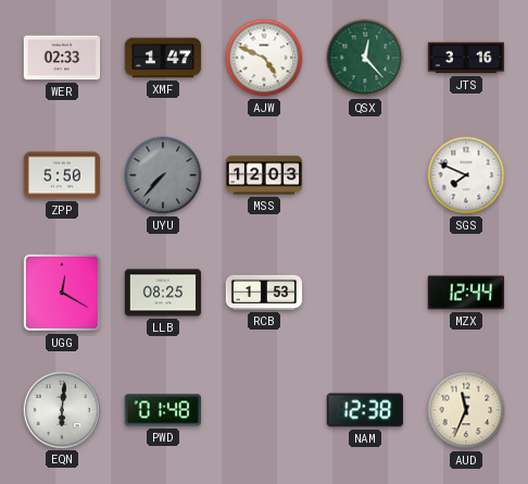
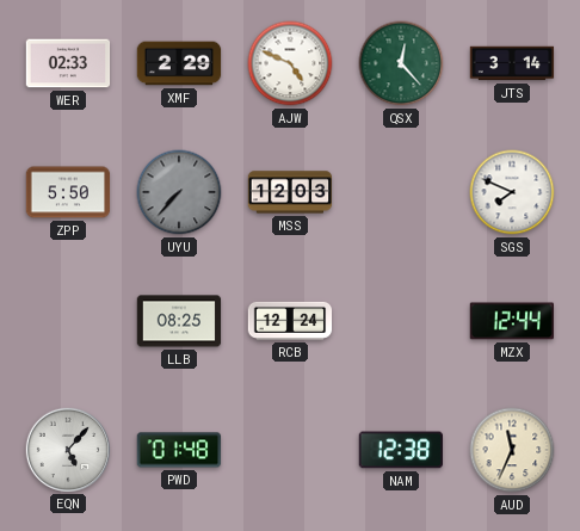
XMF: 1:47 -> 2:29
JTS: 3:16 -> 3:14
UGG: 12:20 -> none
RCB: 1:53 -> 12:24
EQN: 6:01 -> 5:07
